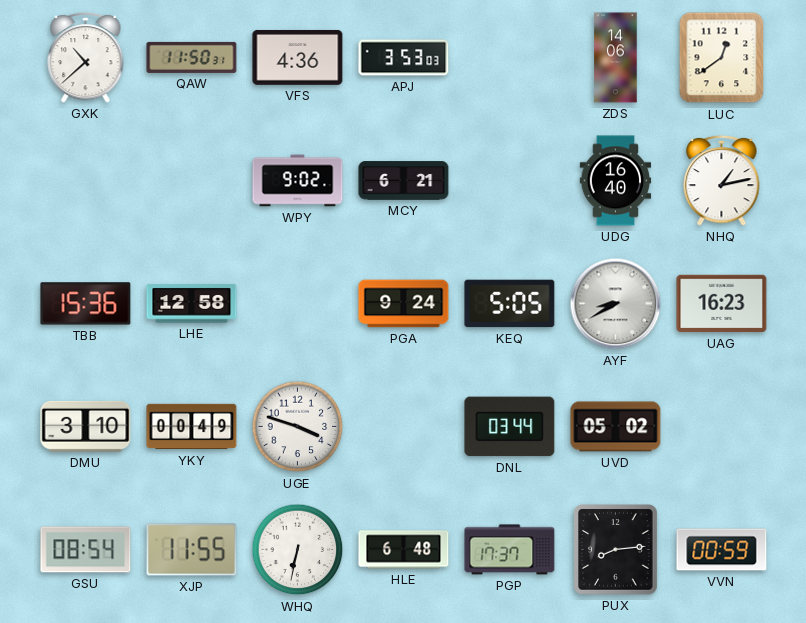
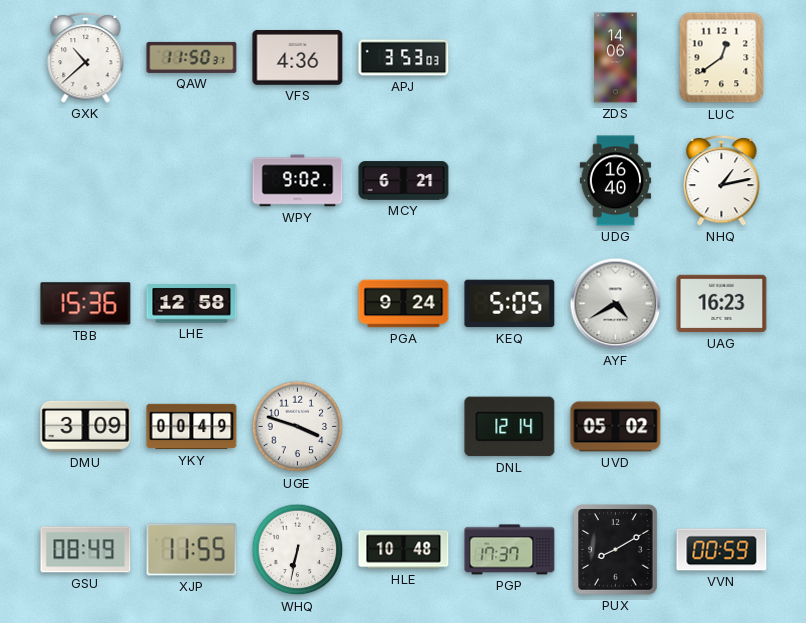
AYF: 8:40 -> 4:40
DMU: 3:10 -> 3:09
DNL: 03:44 -> 12:14
GSU: 08:54 -> 08:49
HLE: 6:48 -> 10:48
PUX: 8:14 -> 8:10
